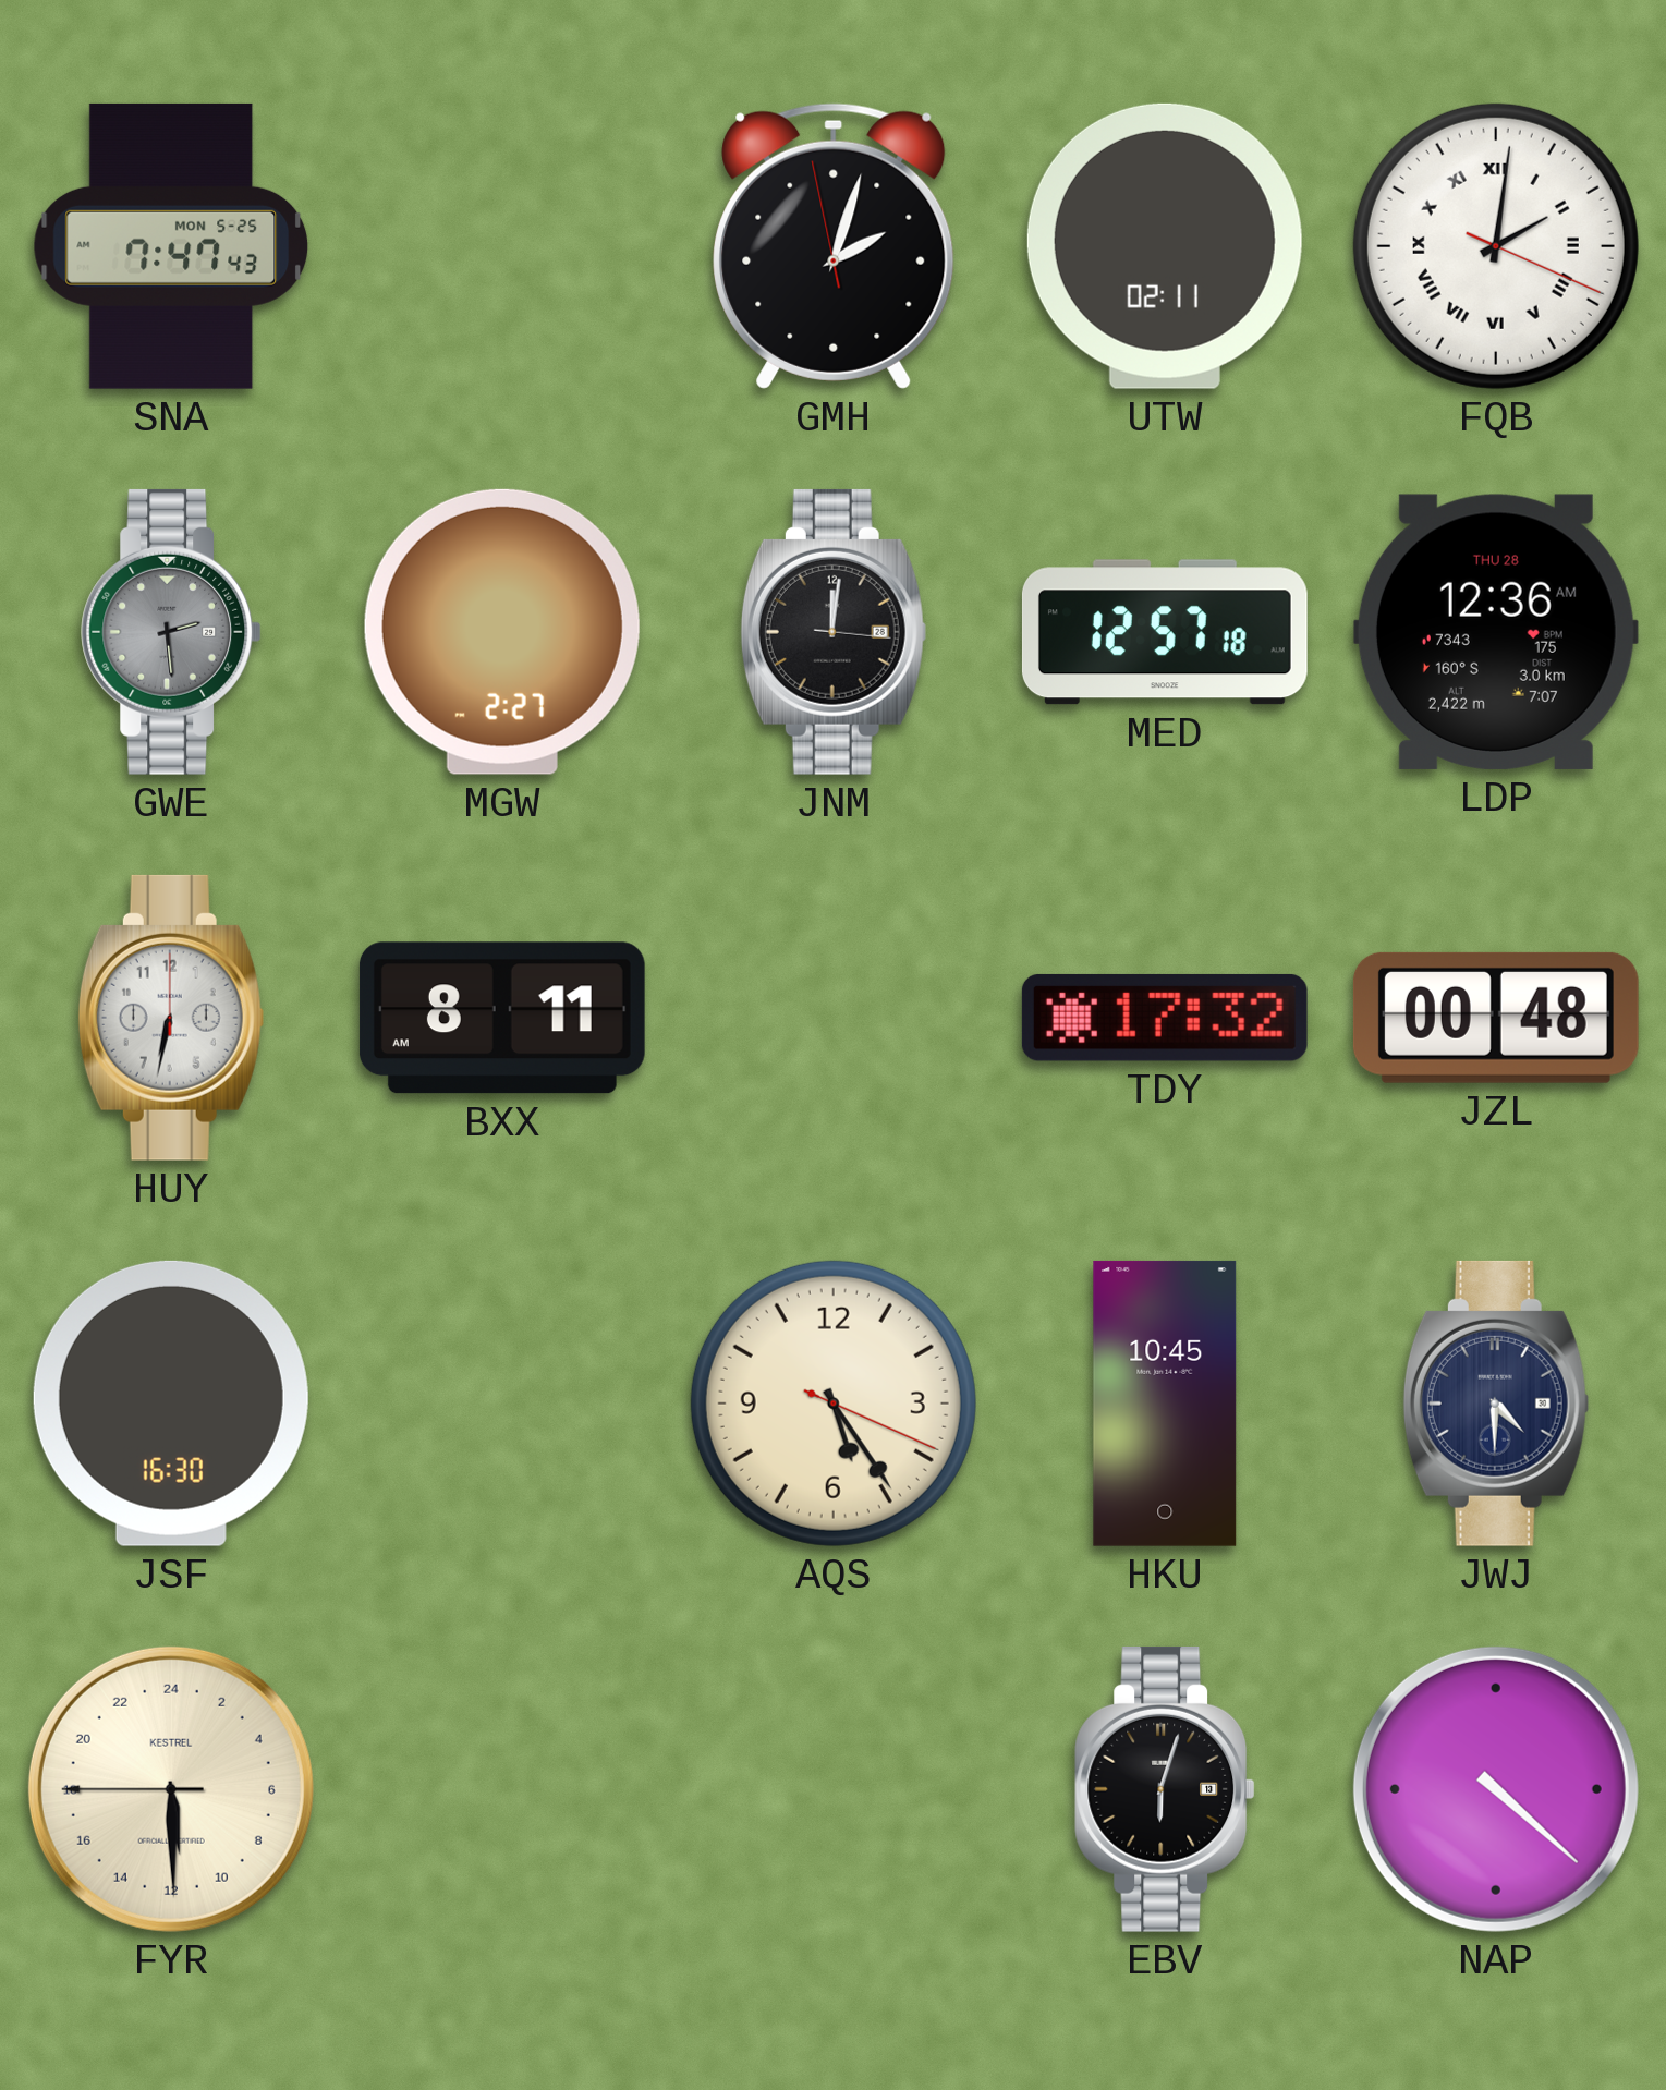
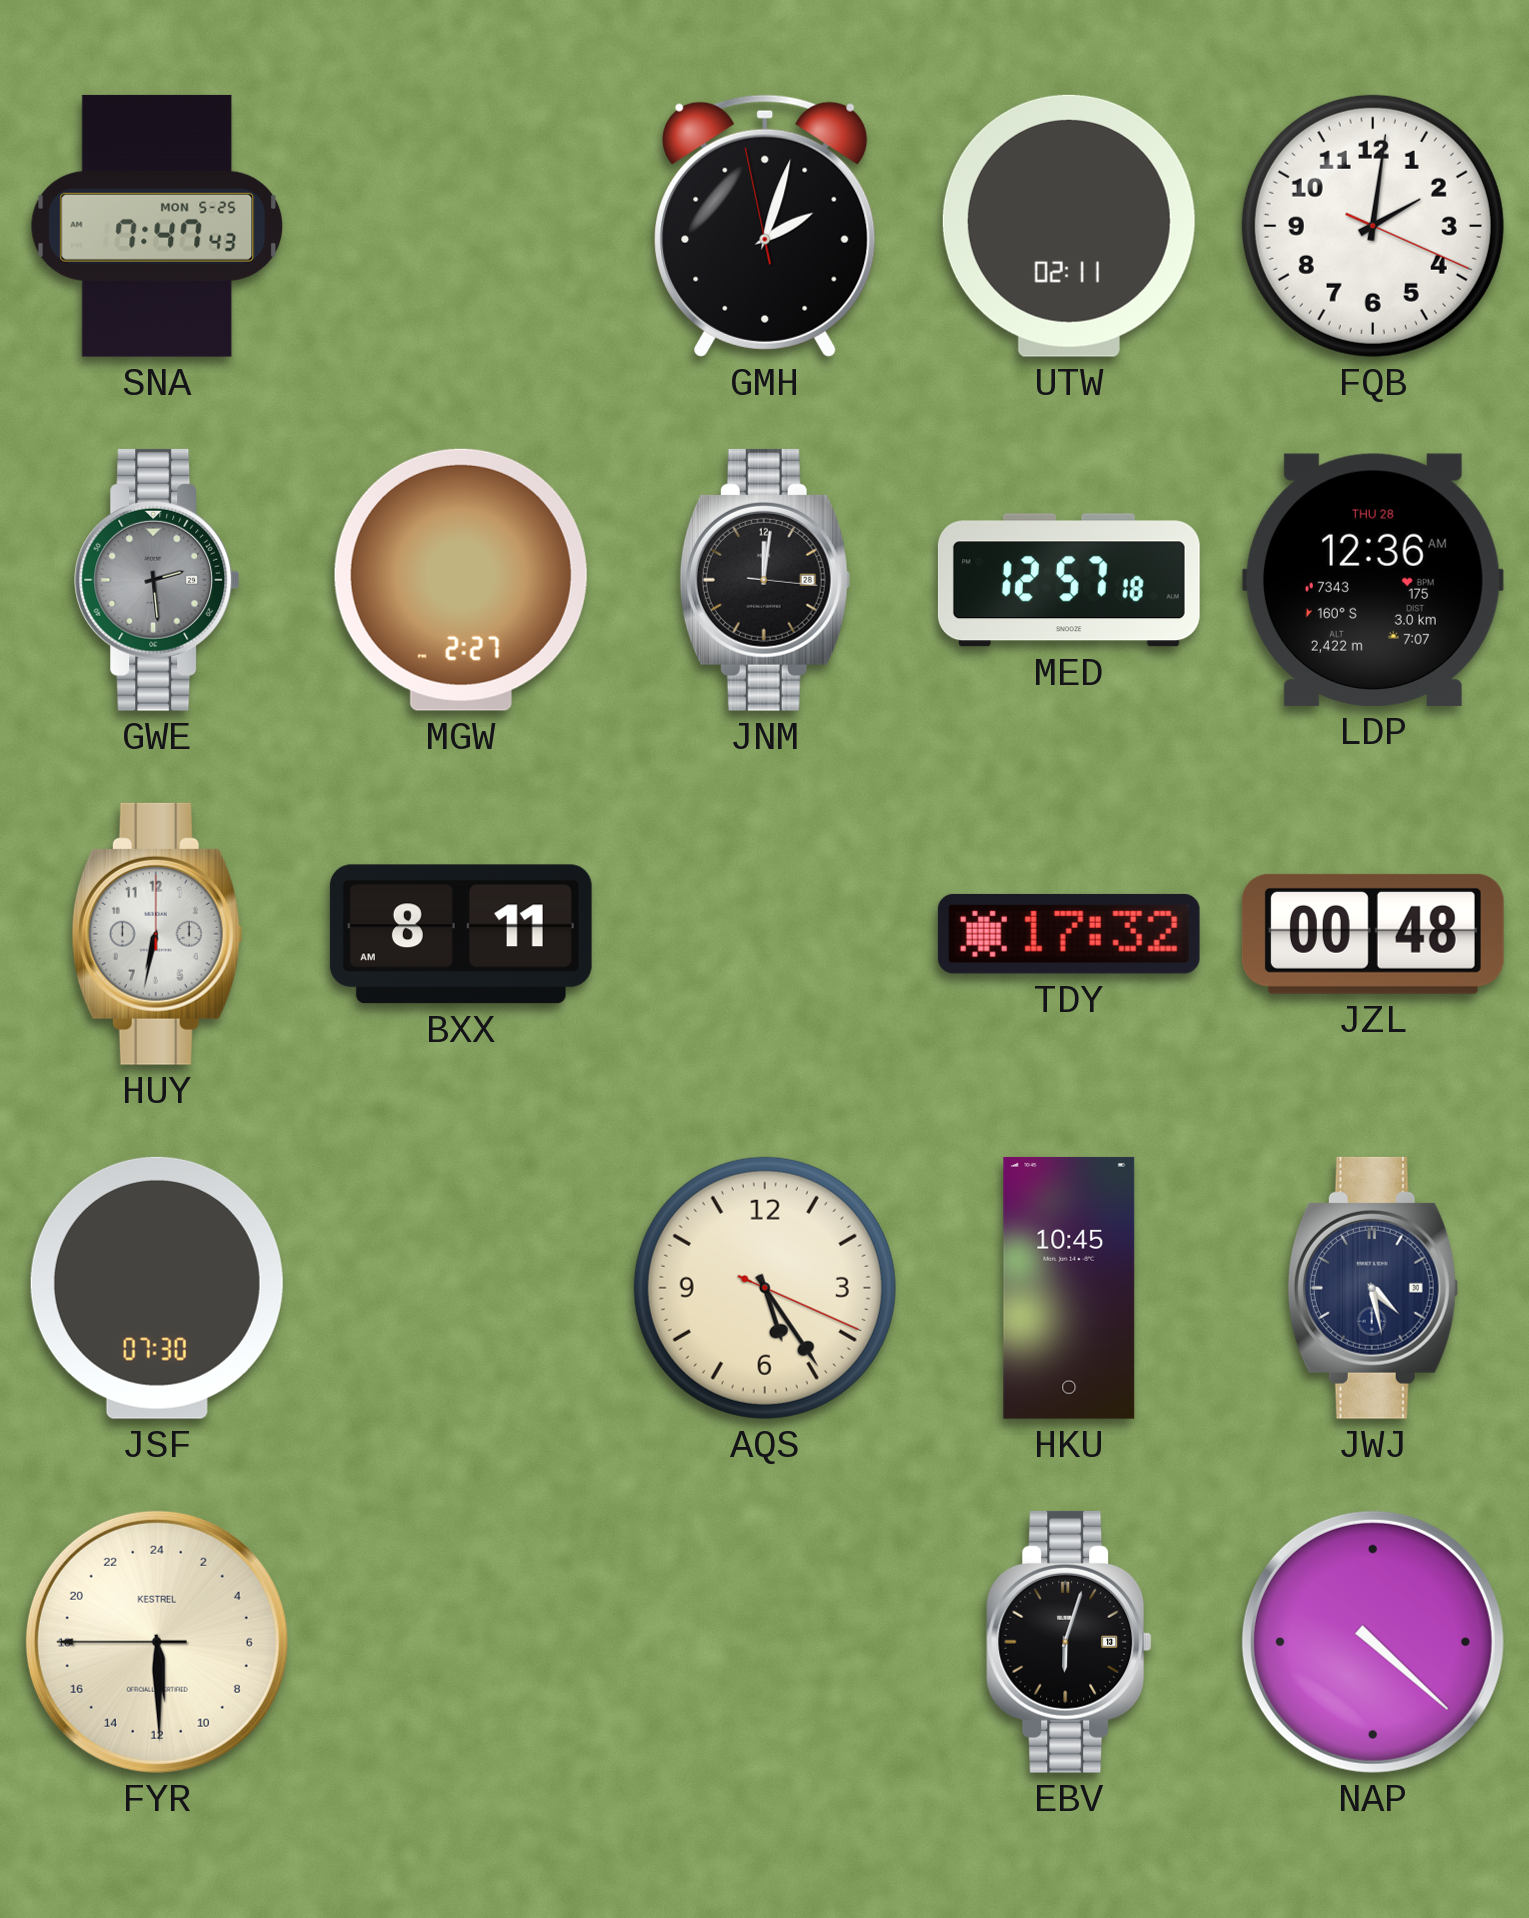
FQB numerals: Roman -> Arabic
JSF: 16:30 -> 07:30
JWJ: 4:30 -> 4:28
